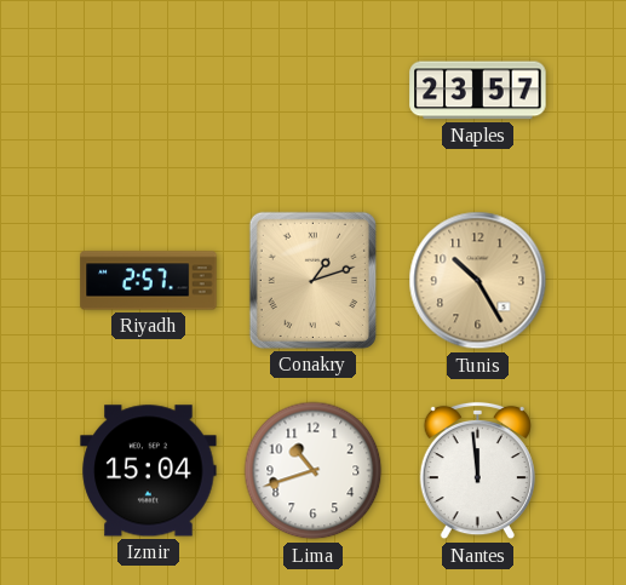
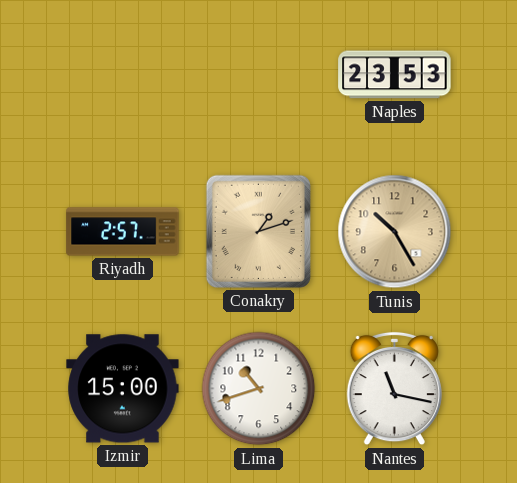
Naples: 23:57 -> 23:53
Izmir: 15:04 -> 15:00
Nantes: 11:59 -> 11:17
